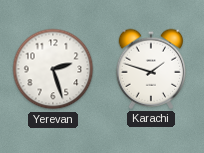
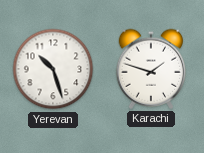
Yerevan: 2:27 -> 10:27
